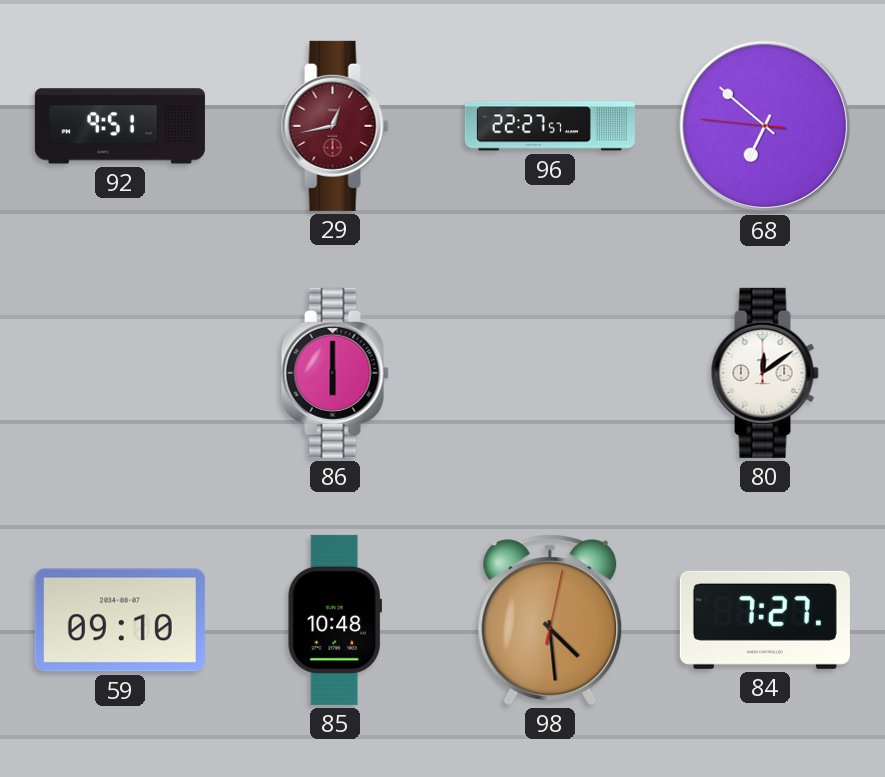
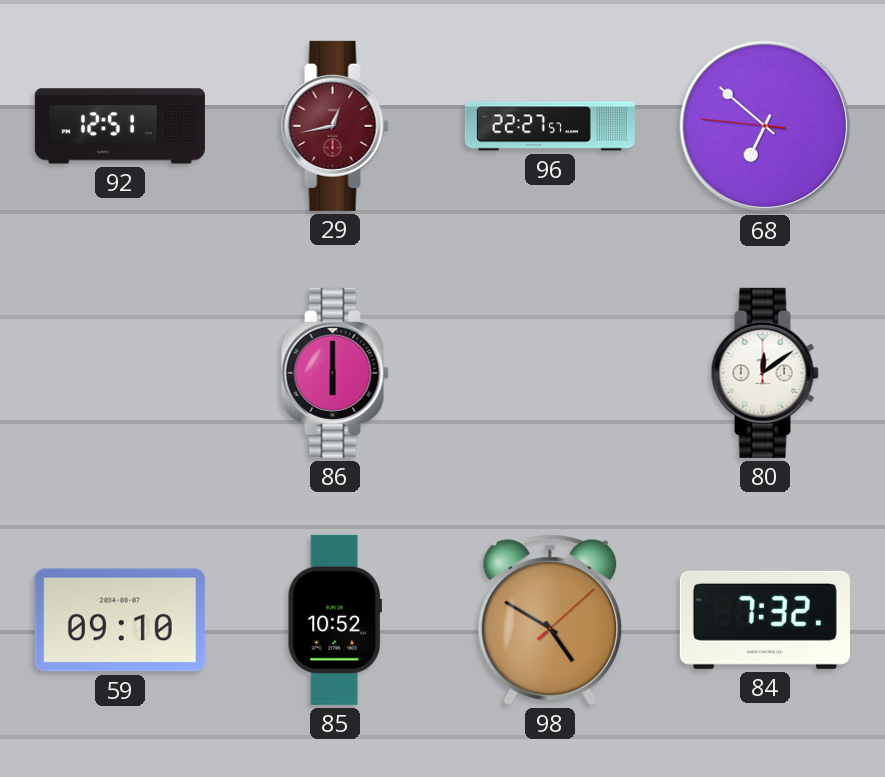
92: 9:51 -> 12:51
85: 10:48 -> 10:52
98: 4:29 -> 4:50
84: 7:27 -> 7:32
